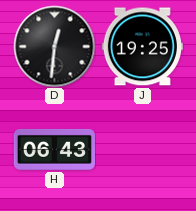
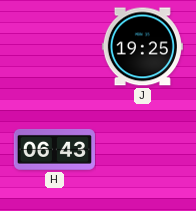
D: 12:31 -> none
